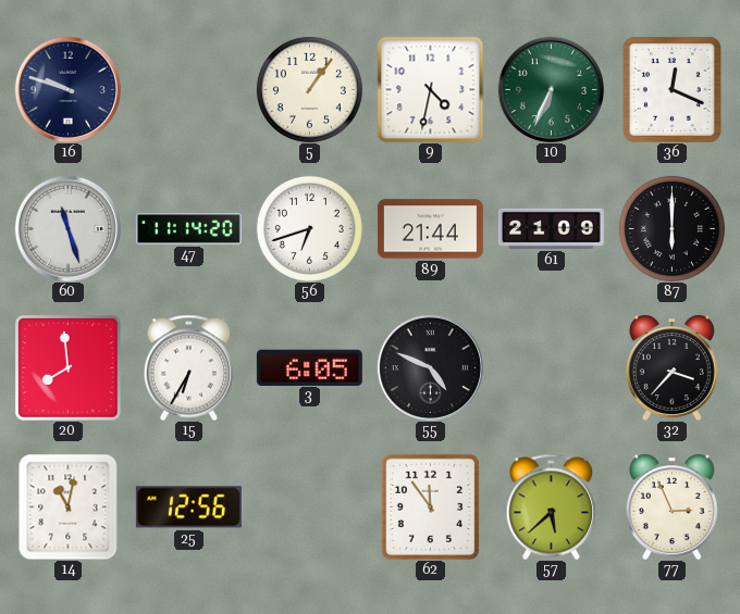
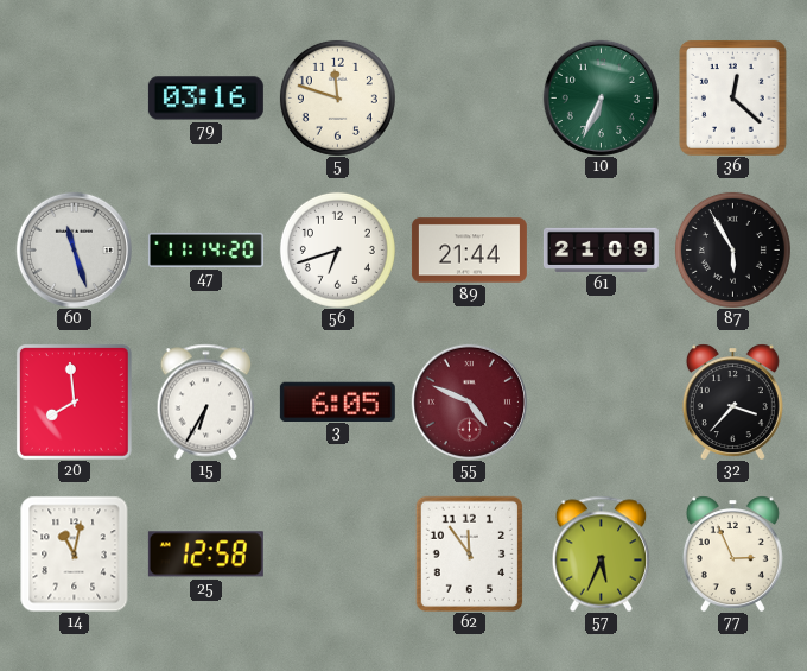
16: 9:48 -> none
79: none -> 03:16
5: 1:06 -> 11:48
9: 4:32 -> none
36: 12:19 -> 12:22
87: 6:00 -> 5:55
55 dial: black -> burgundy
25: 12:56 -> 12:58
57: 5:38 -> 5:34
